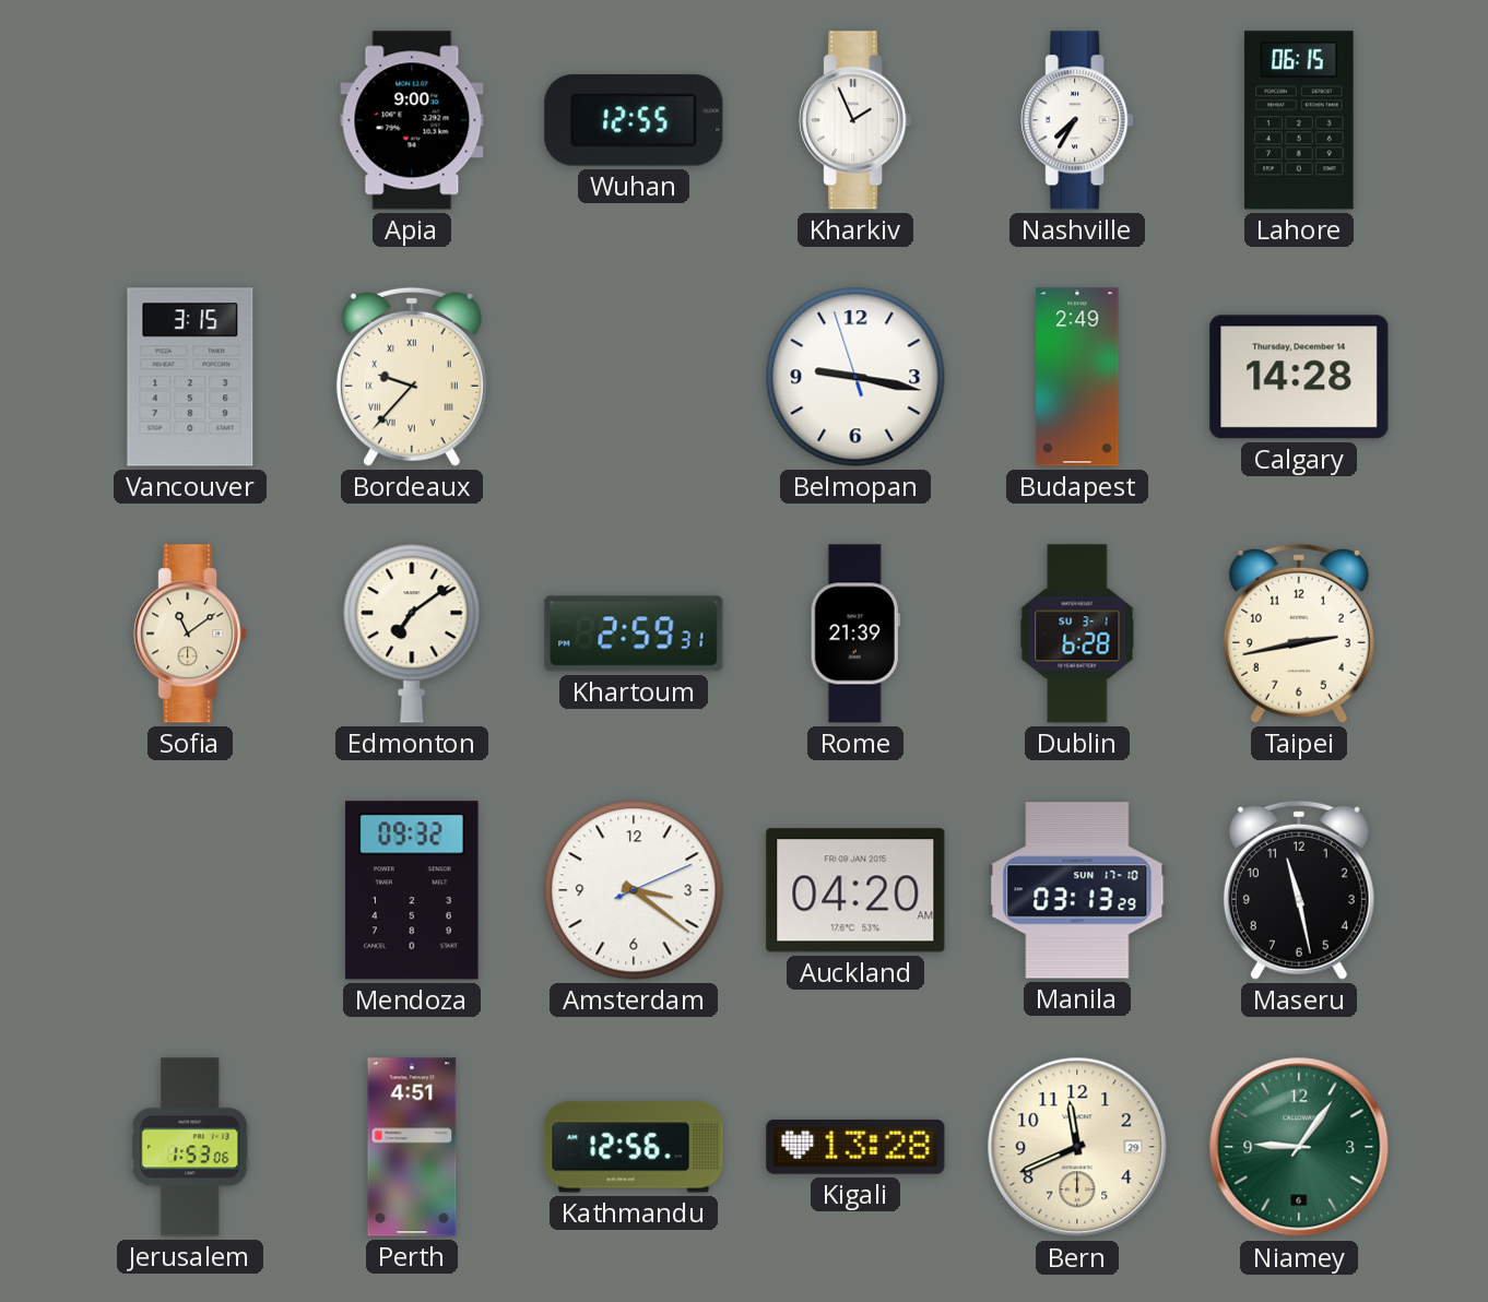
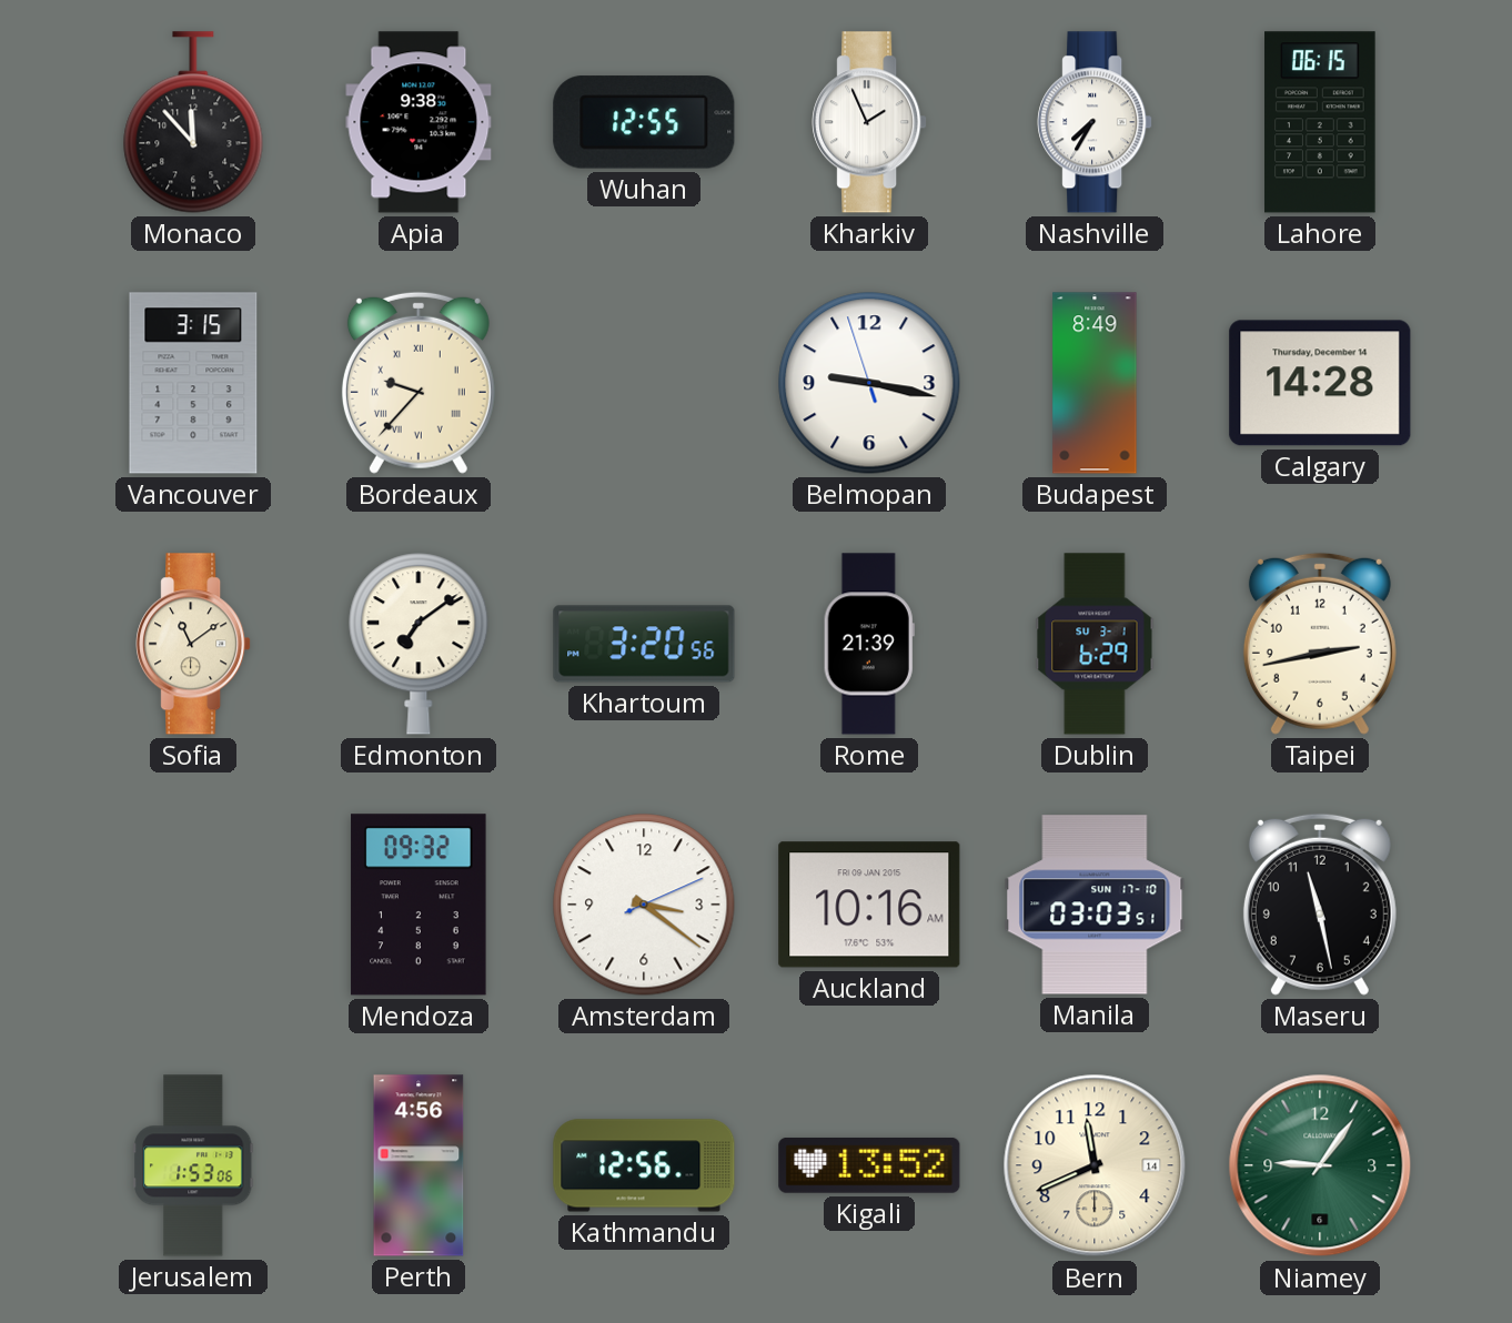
Monaco: none -> 11:53
Apia: 9:00 -> 9:38
Budapest: 2:49 -> 8:49
Khartoum: 2:59 -> 3:20
Dublin: 6:28 -> 6:29
Auckland: 04:20 -> 10:16
Manila: 03:13 -> 03:03
Perth: 4:51 -> 4:56
Kigali: 13:28 -> 13:52
Bern date: 29 -> 14
